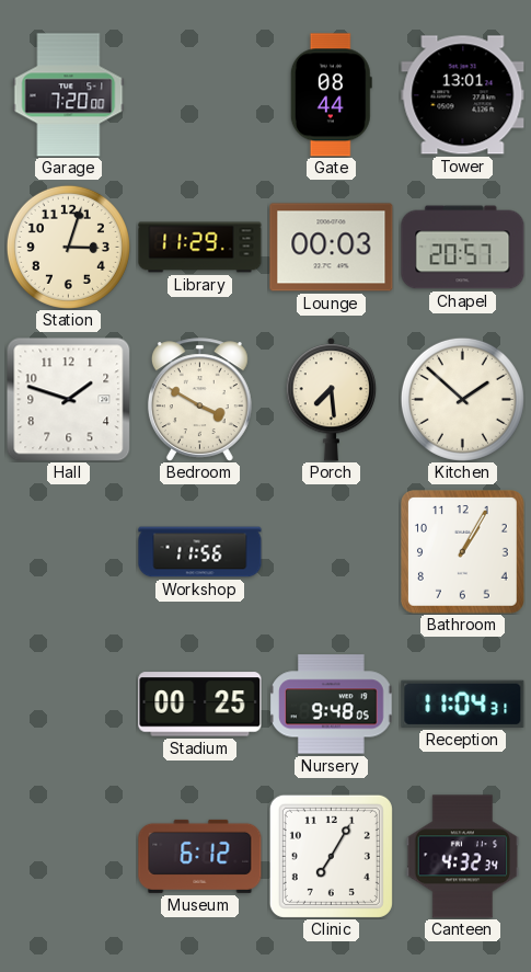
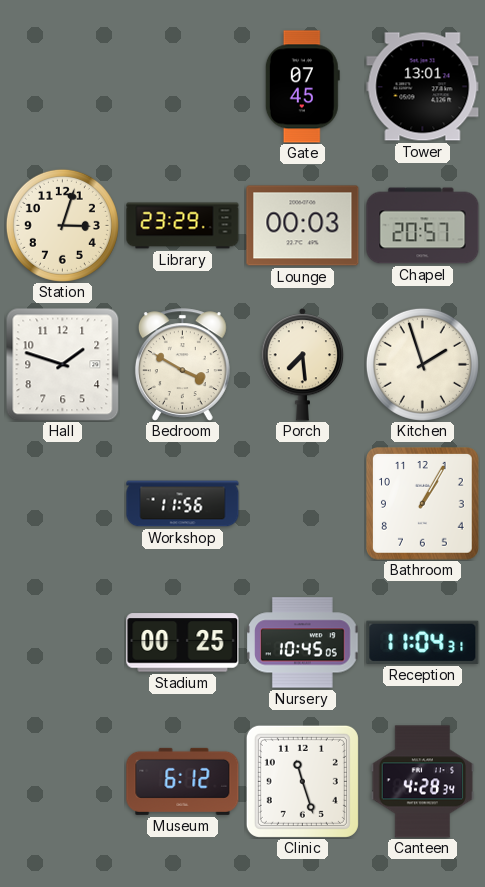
Garage: 7:20 -> none
Gate: 08:44 -> 07:45
Library: 11:29 -> 23:29
Kitchen: 1:52 -> 1:57
Nursery: 9:48 -> 10:45
Clinic: 7:05 -> 11:27
Canteen: 4:32 -> 4:28
